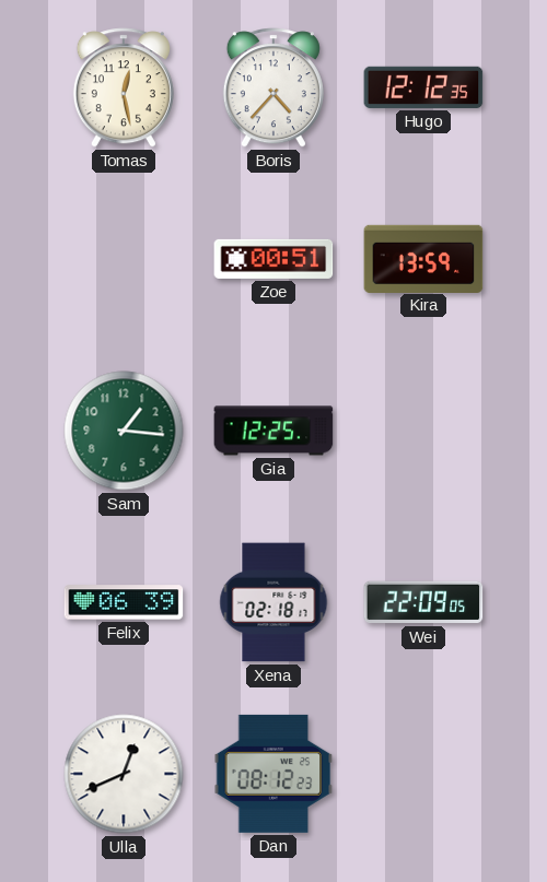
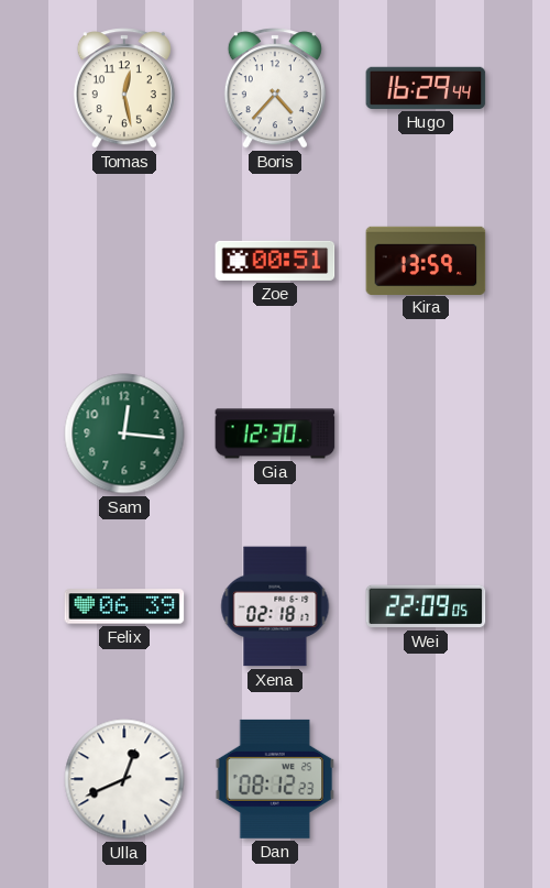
Hugo: 12:12 -> 16:29
Sam: 1:16 -> 12:16
Gia: 12:25 -> 12:30
